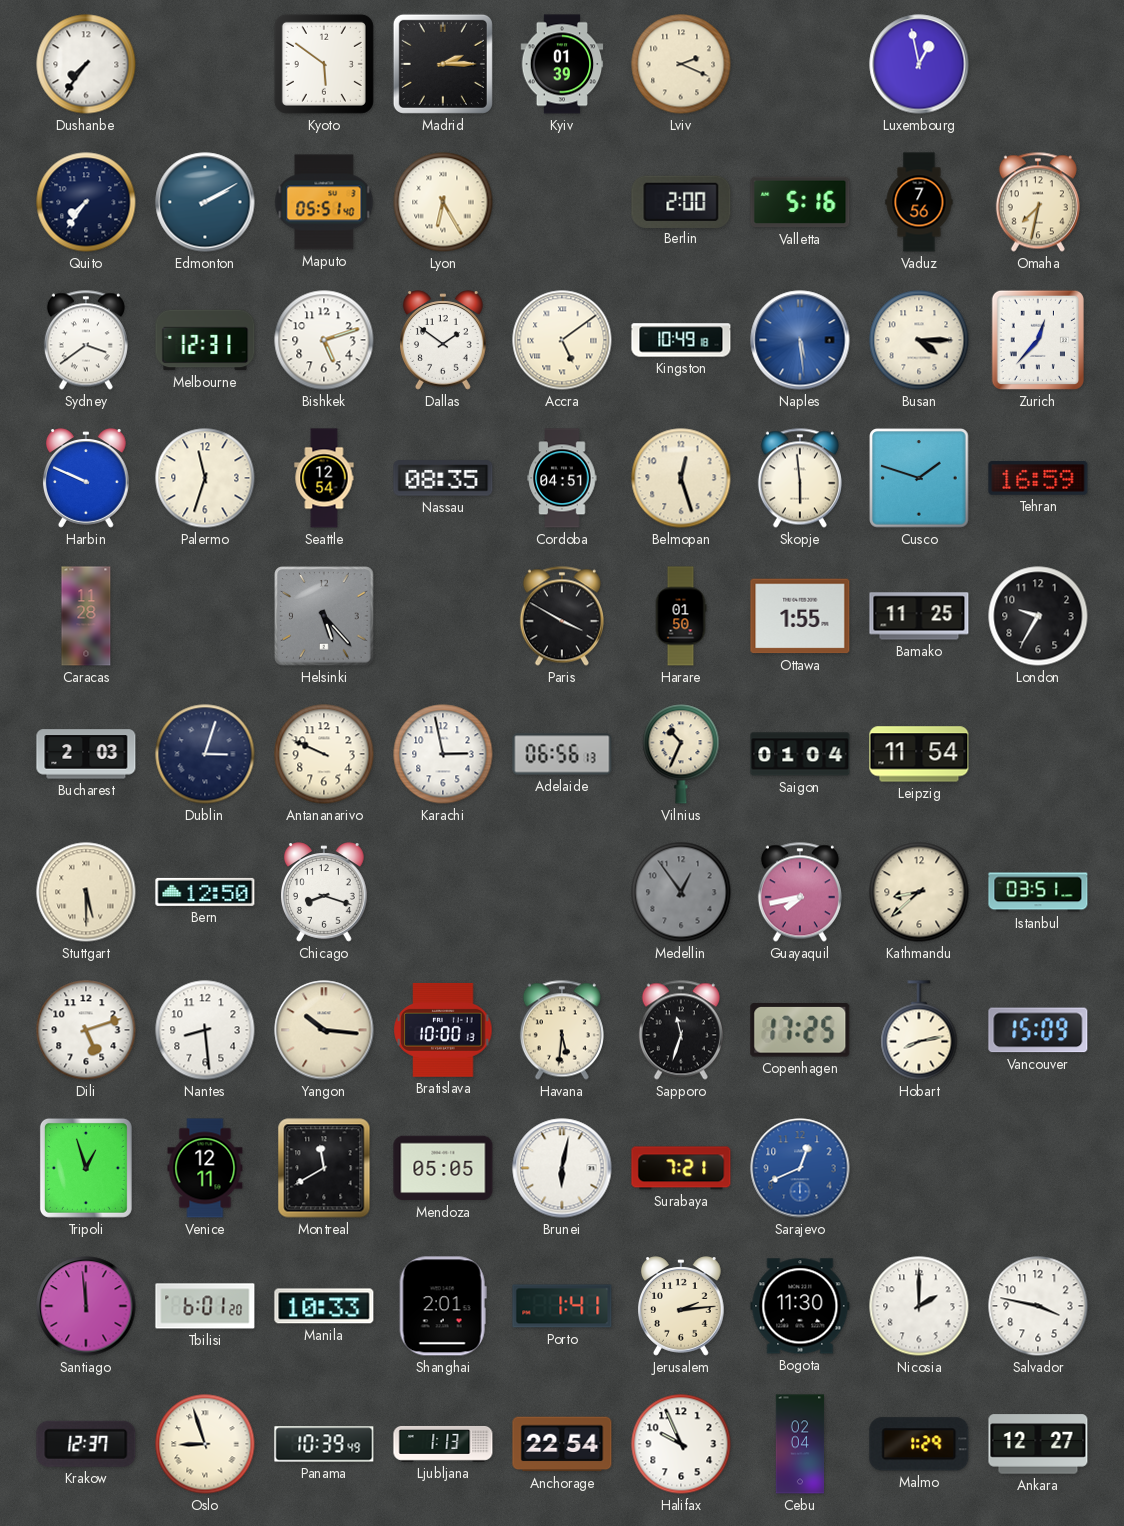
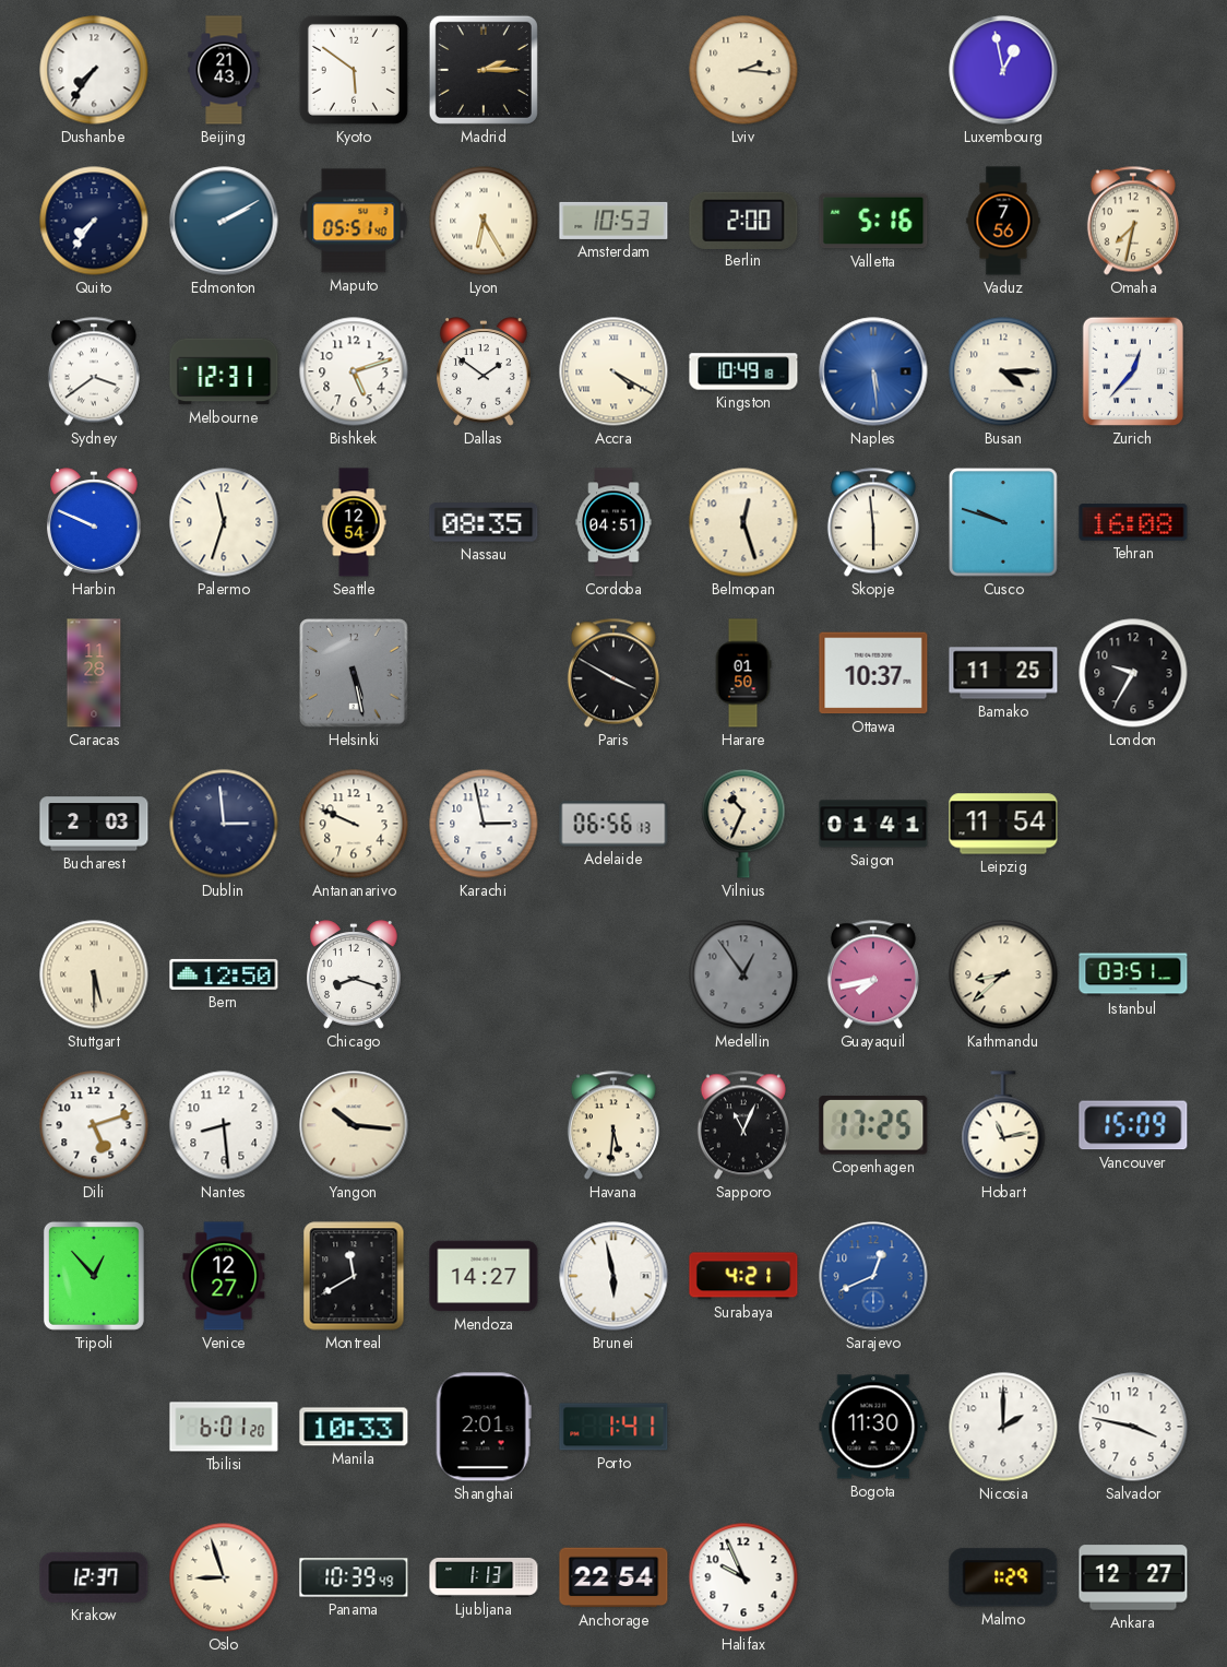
Beijing: none -> 21:43
Kyiv: 01:39 -> none
Lviv: 2:19 -> 2:16
Amsterdam: none -> 10:53
Accra: 5:09 -> 4:20
Cusco: 1:48 -> 9:48
Tehran: 16:59 -> 16:08
Helsinki: 5:23 -> 5:28
Ottawa: 1:55 -> 10:37
Dublin: 3:03 -> 2:59
Saigon: 01:04 -> 01:41
Bratislava: 10:00 -> none
Sapporo: 11:33 -> 11:04
Hobart: 8:13 -> 11:13
Tripoli: 12:57 -> 12:53
Venice: 12:11 -> 12:27
Mendoza: 05:05 -> 14:27
Brunei: 6:02 -> 5:58
Surabaya: 7:21 -> 4:21
Santiago: 11:59 -> none
Jerusalem: 2:14 -> none
Cebu: 02:04 -> none
